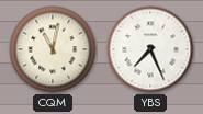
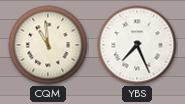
CQM: 11:02 -> 10:59
